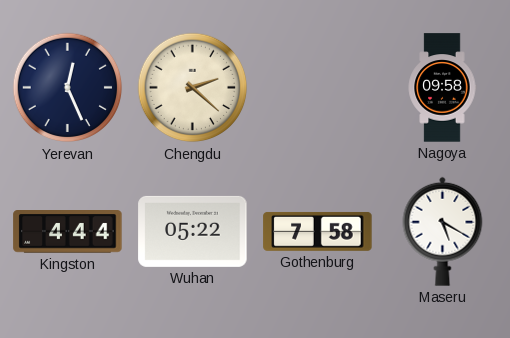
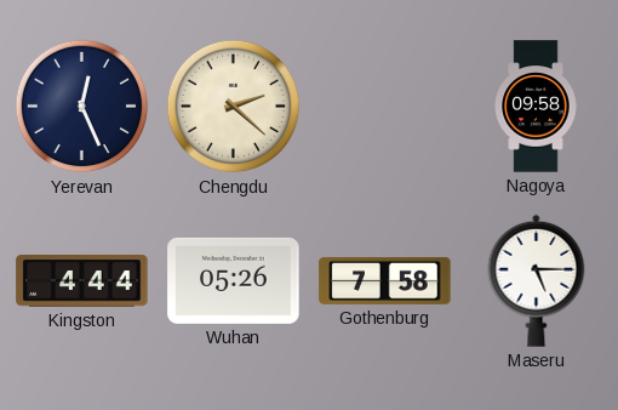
Wuhan: 05:22 -> 05:26
Maseru: 5:20 -> 5:15
